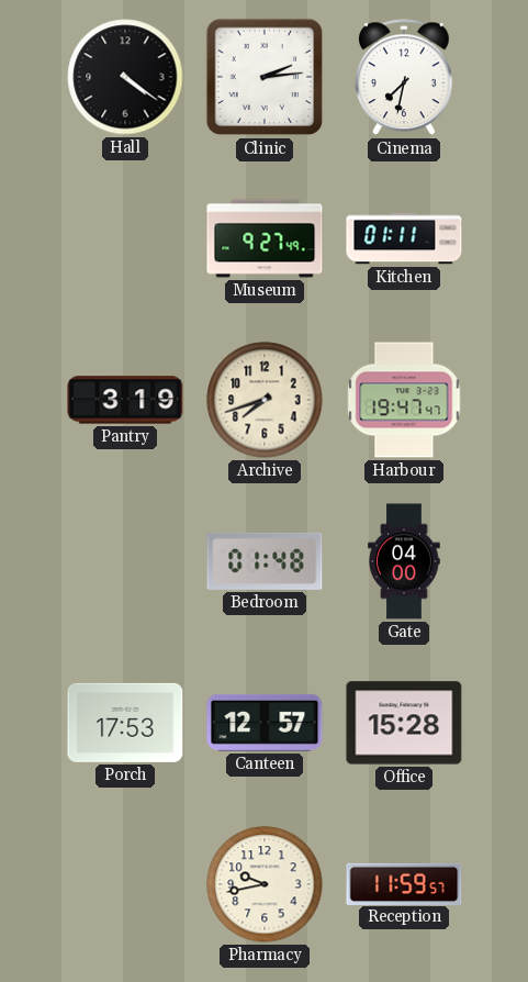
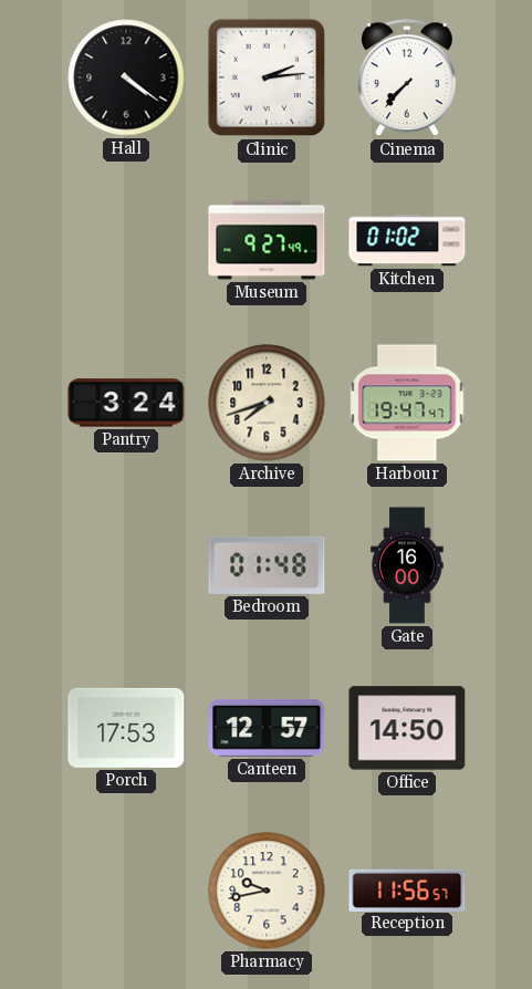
Cinema: 7:32 -> 7:37
Kitchen: 01:11 -> 01:02
Pantry: 3:19 -> 3:24
Gate: 04:00 -> 16:00
Office: 15:28 -> 14:50
Reception: 11:59 -> 11:56
